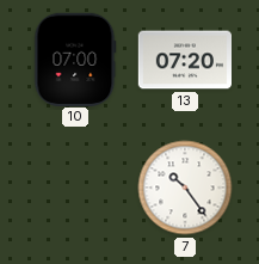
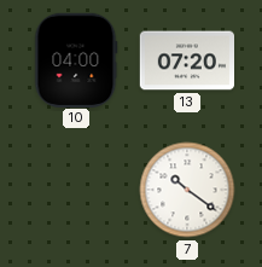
10: 07:00 -> 04:00
7: 10:24 -> 10:21
